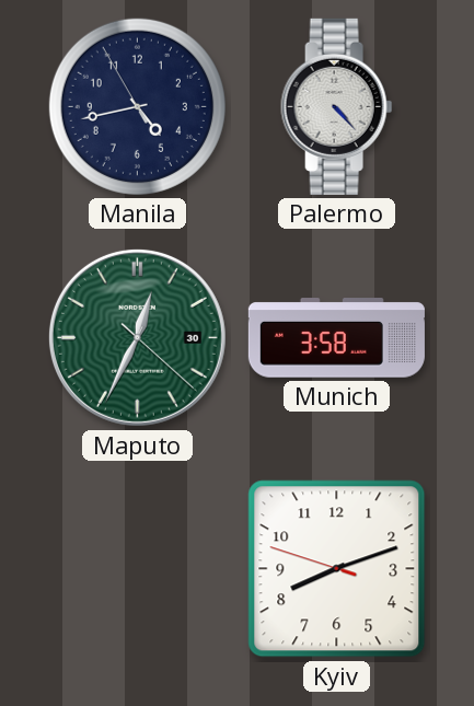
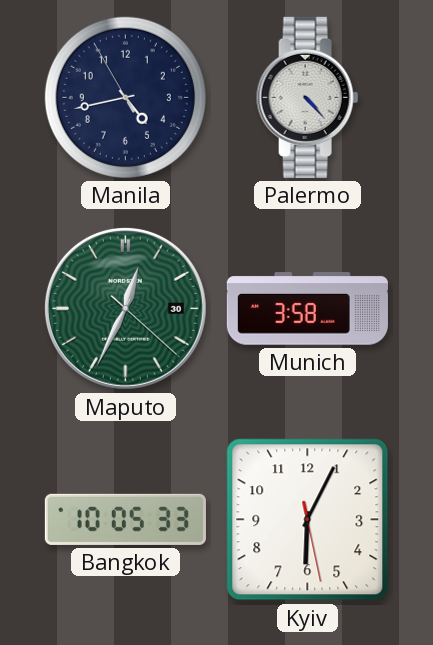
Bangkok: none -> 10:05
Kyiv: 8:11 -> 6:04
